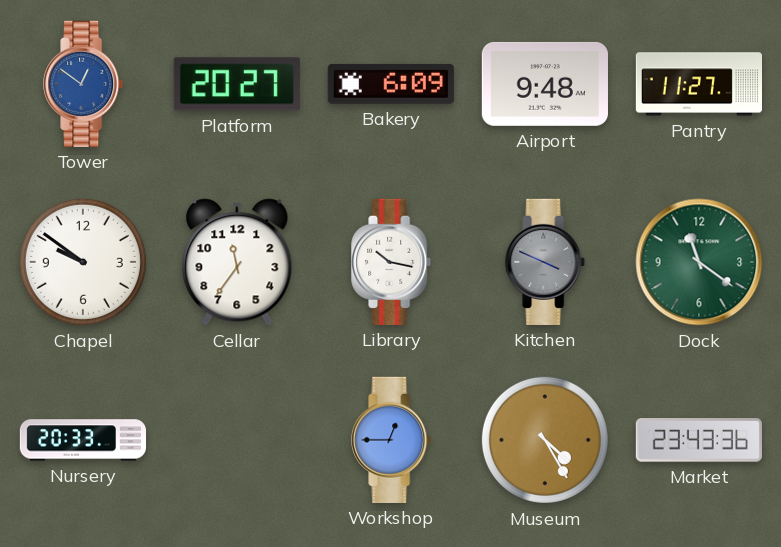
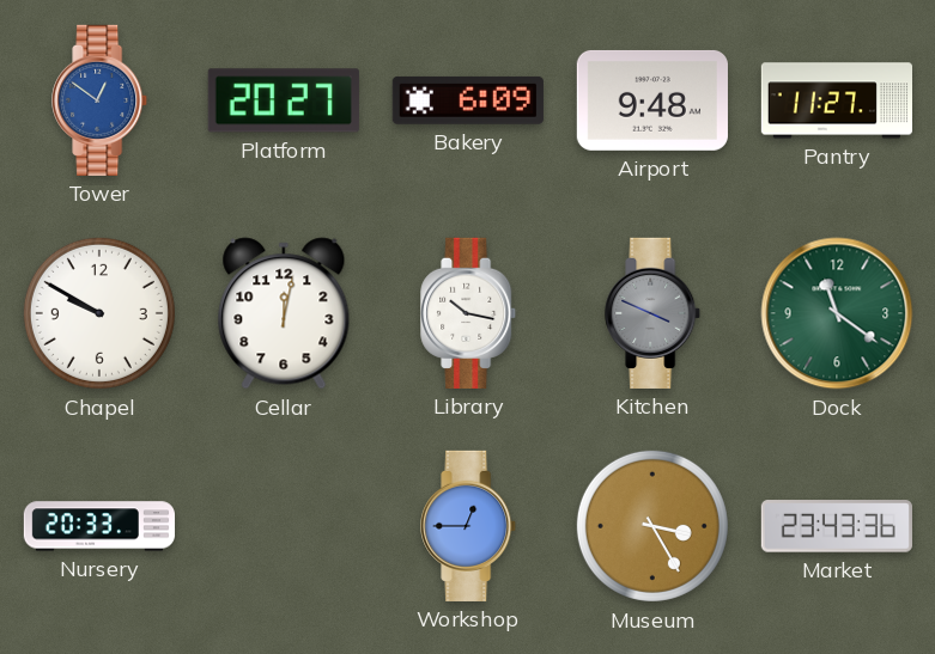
Chapel: 9:51 -> 9:50
Cellar: 11:36 -> 12:02
Museum: 4:25 -> 3:25
